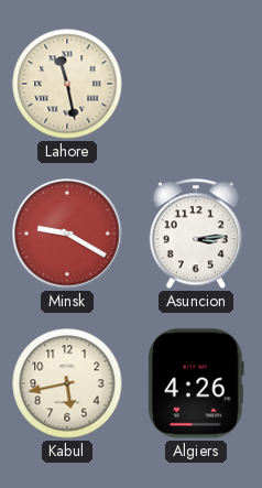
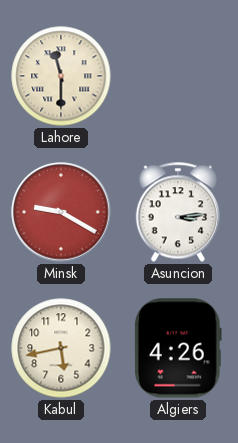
Lahore: 11:28 -> 11:30
